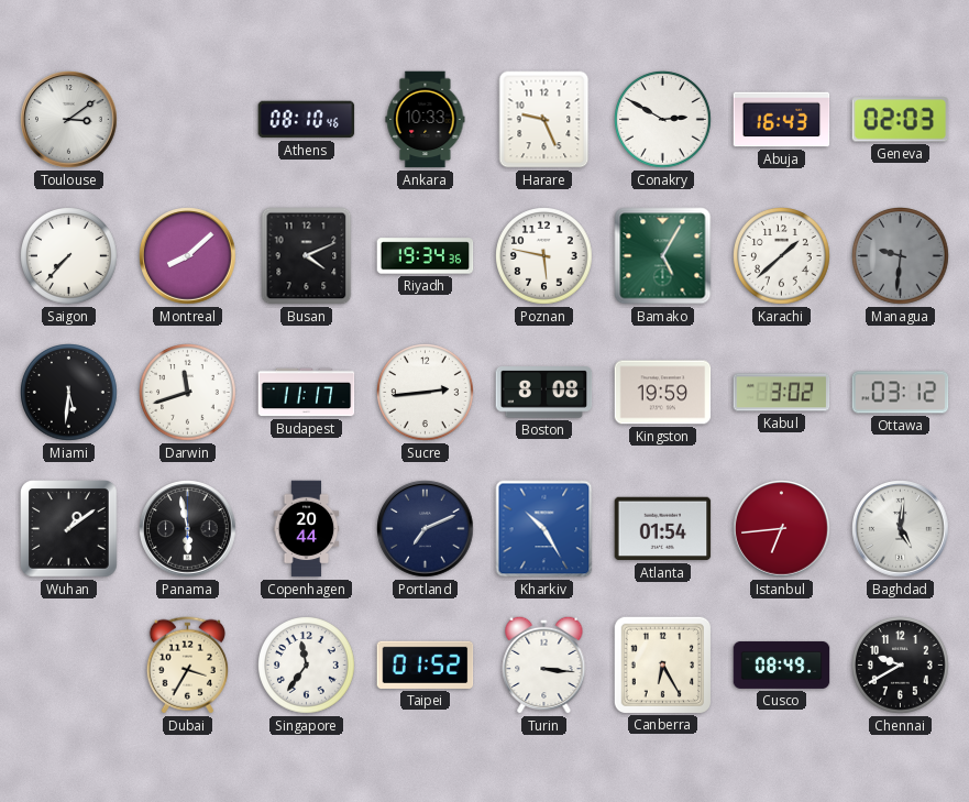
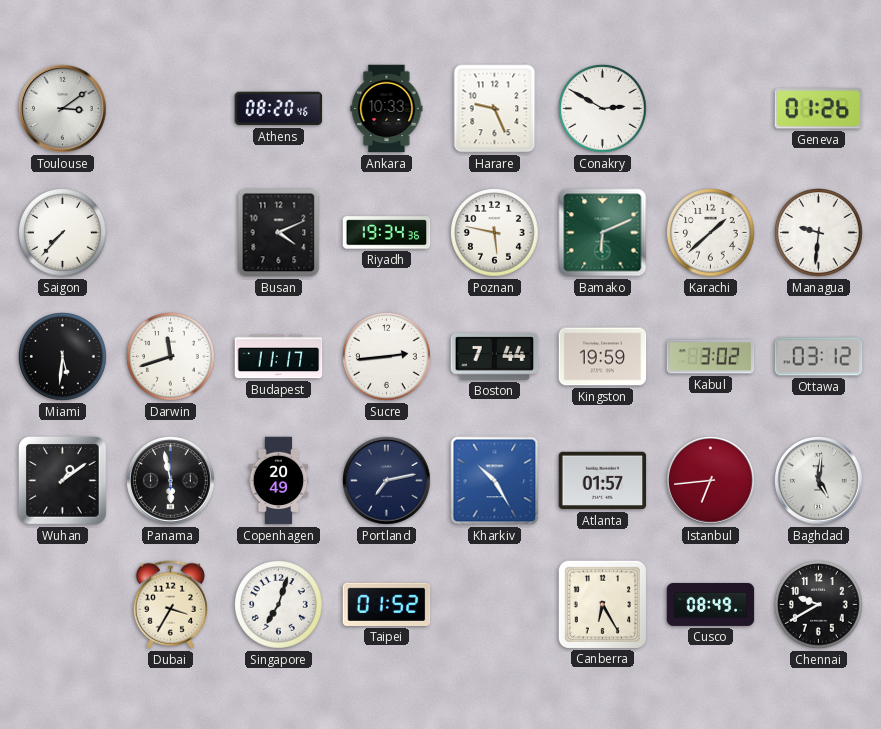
Athens: 08:10 -> 08:20
Abuja: 16:43 -> none
Geneva: 02:03 -> 01:26
Montreal: 8:08 -> none
Bamako: 5:05 -> 6:11
Managua dial: grey -> white
Boston: 8:08 -> 7:44
Copenhagen: 20:44 -> 20:49
Portland: 7:11 -> 7:13
Atlanta: 01:54 -> 01:57
Singapore: 11:36 -> 7:03
Turin: 3:16 -> none
